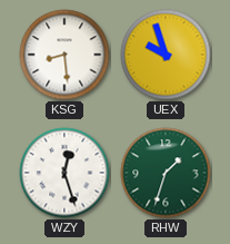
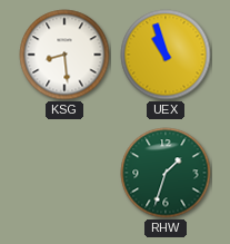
UEX: 9:57 -> 10:57
WZY: 12:27 -> none
